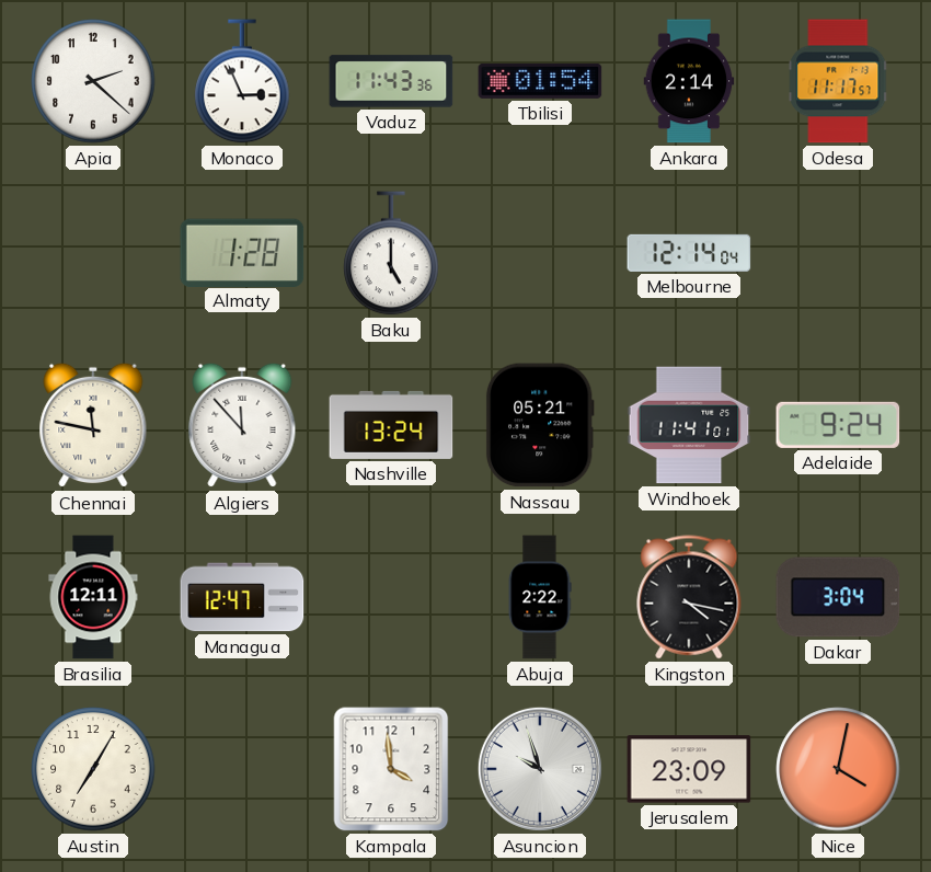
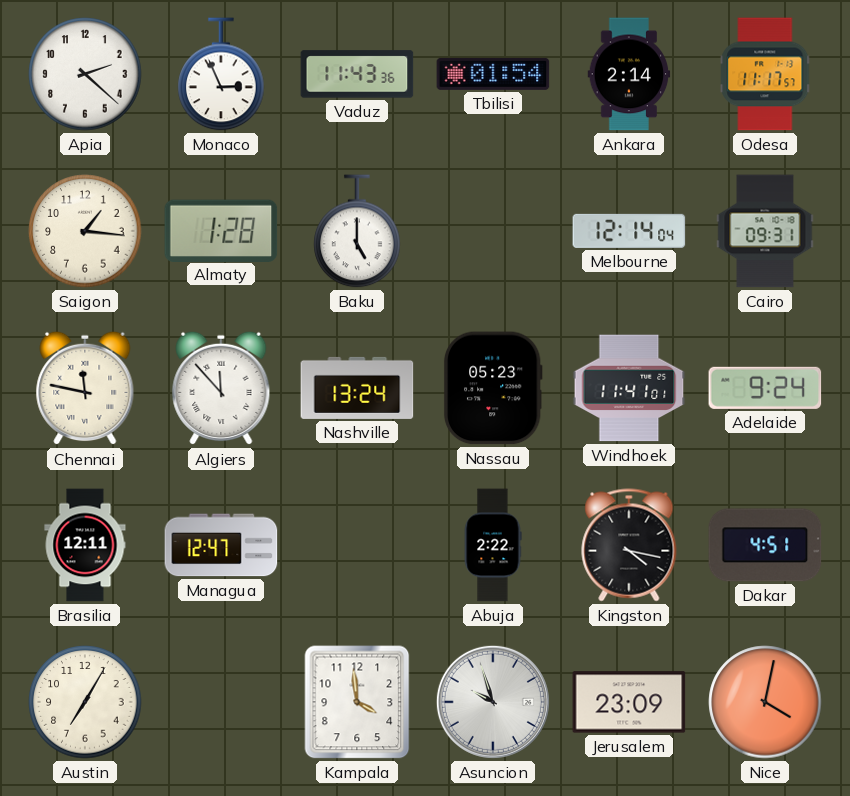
Saigon: none -> 1:16
Cairo: none -> 09:31
Nassau: 05:21 -> 05:23
Dakar: 3:04 -> 4:51
